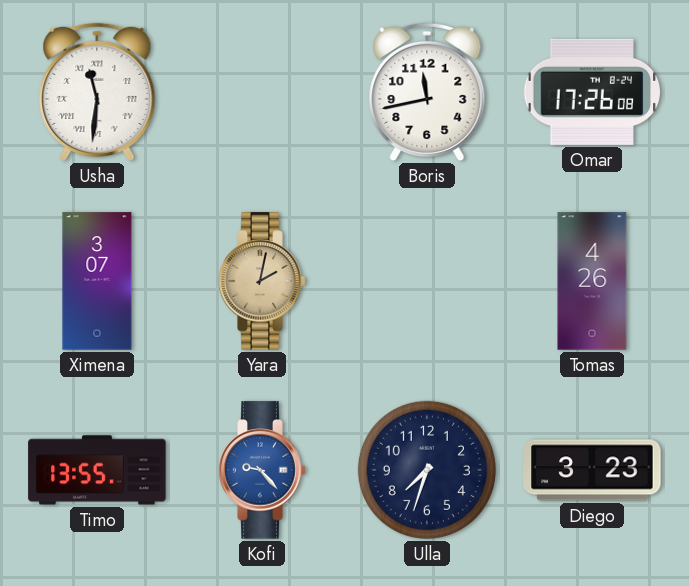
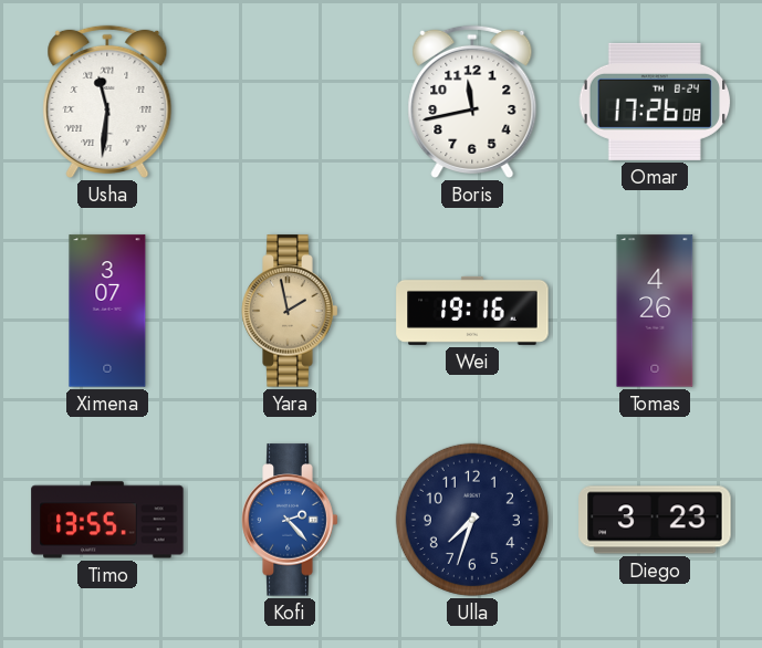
Yara: 2:02 -> 1:58
Wei: none -> 19:16
Kofi: 9:23 -> 2:23
